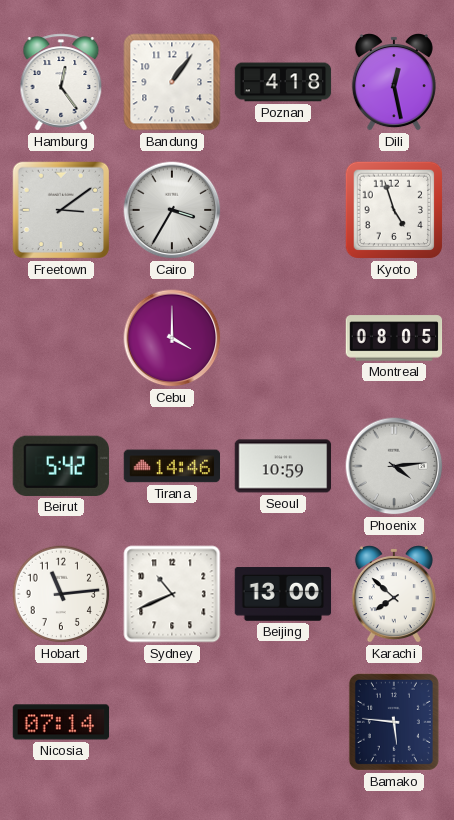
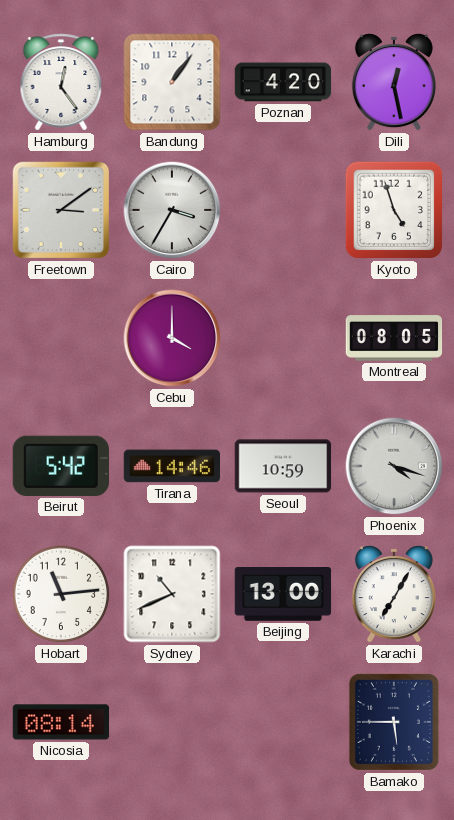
Poznan: 4:18 -> 4:20
Phoenix: 4:14 -> 4:18
Karachi: 7:52 -> 7:05
Nicosia: 07:14 -> 08:14
Bamako: 5:46 -> 5:45
